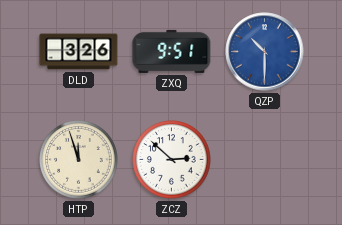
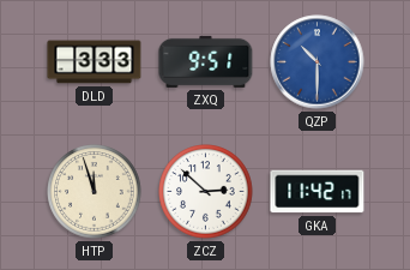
DLD: 3:26 -> 3:33
GKA: none -> 11:42
